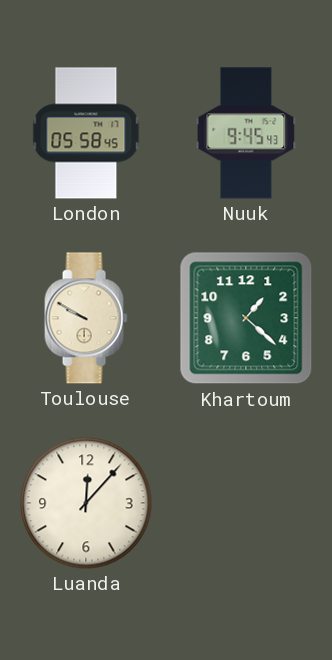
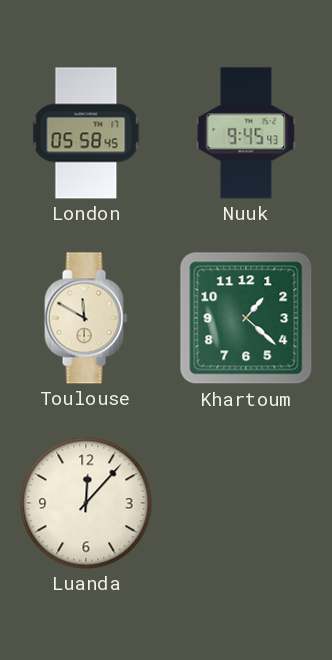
Toulouse: 9:50 -> 11:50
